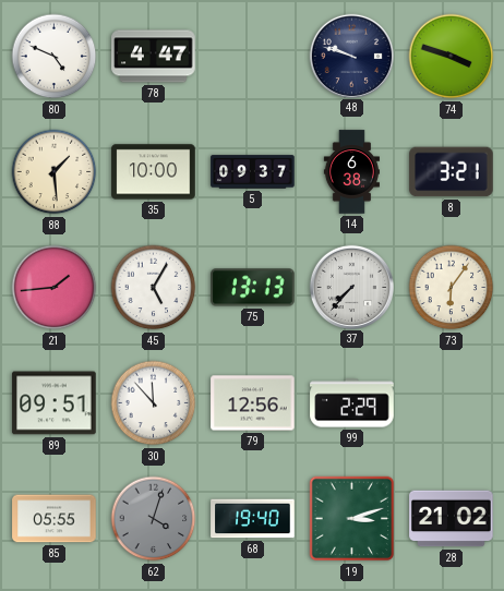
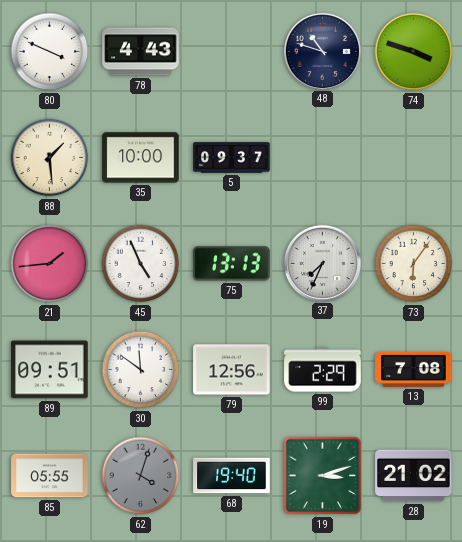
80: 4:49 -> 3:49
78: 4:47 -> 4:43
48: 9:48 -> 10:48
14: 6:38 -> none
8: 3:21 -> none
45: 5:05 -> 4:56
37: 7:37 -> 7:34
30: 11:53 -> 11:51
13: none -> 7:08
